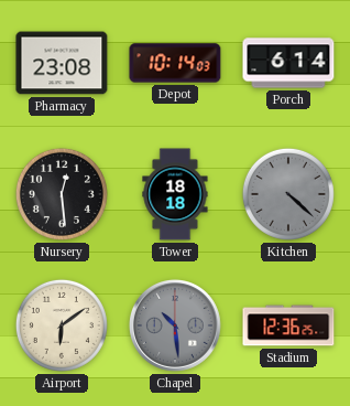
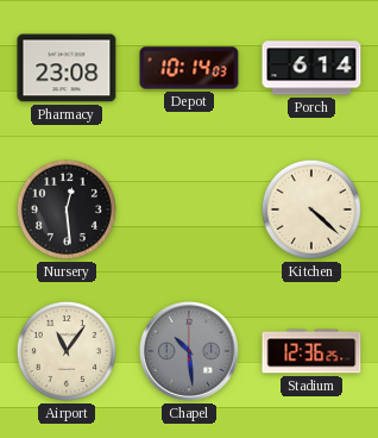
Tower: 18:18 -> none
Kitchen dial: grey -> cream
Airport: 6:09 -> 11:06
